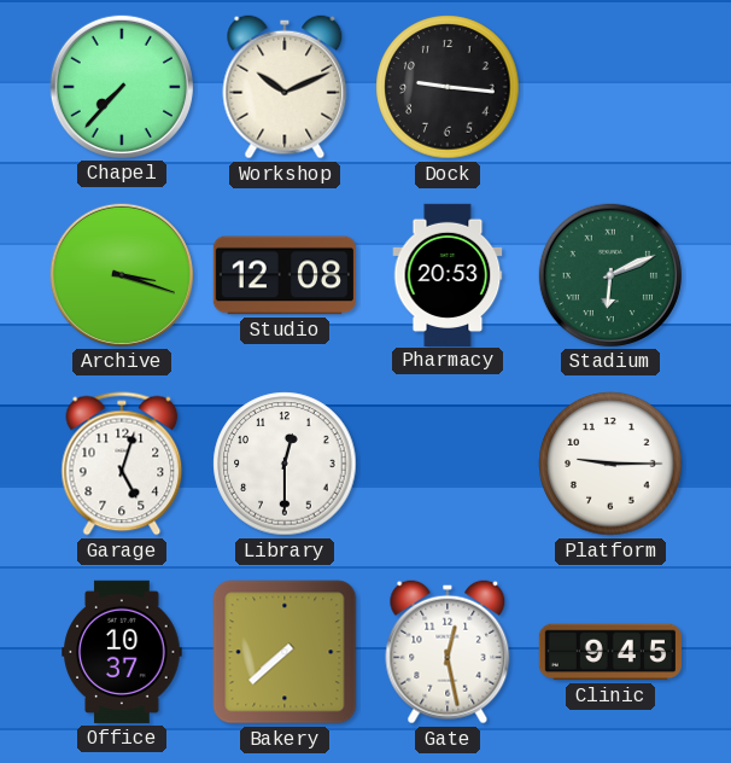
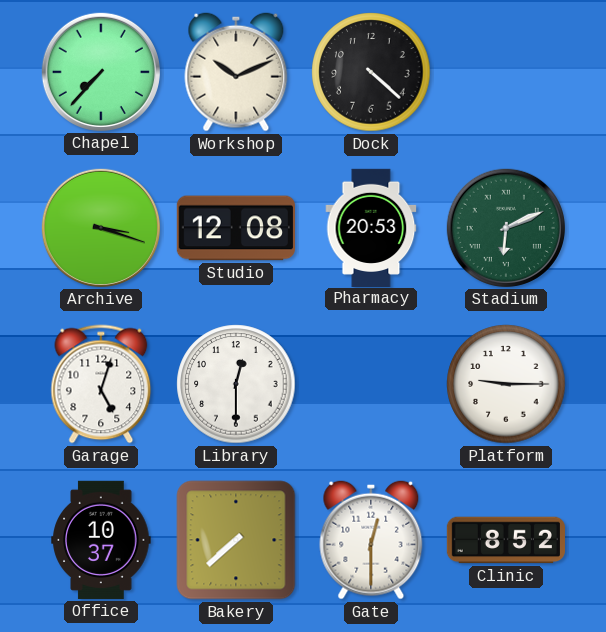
Dock: 9:16 -> 4:22
Gate: 12:28 -> 12:30
Clinic: 9:45 -> 8:52
